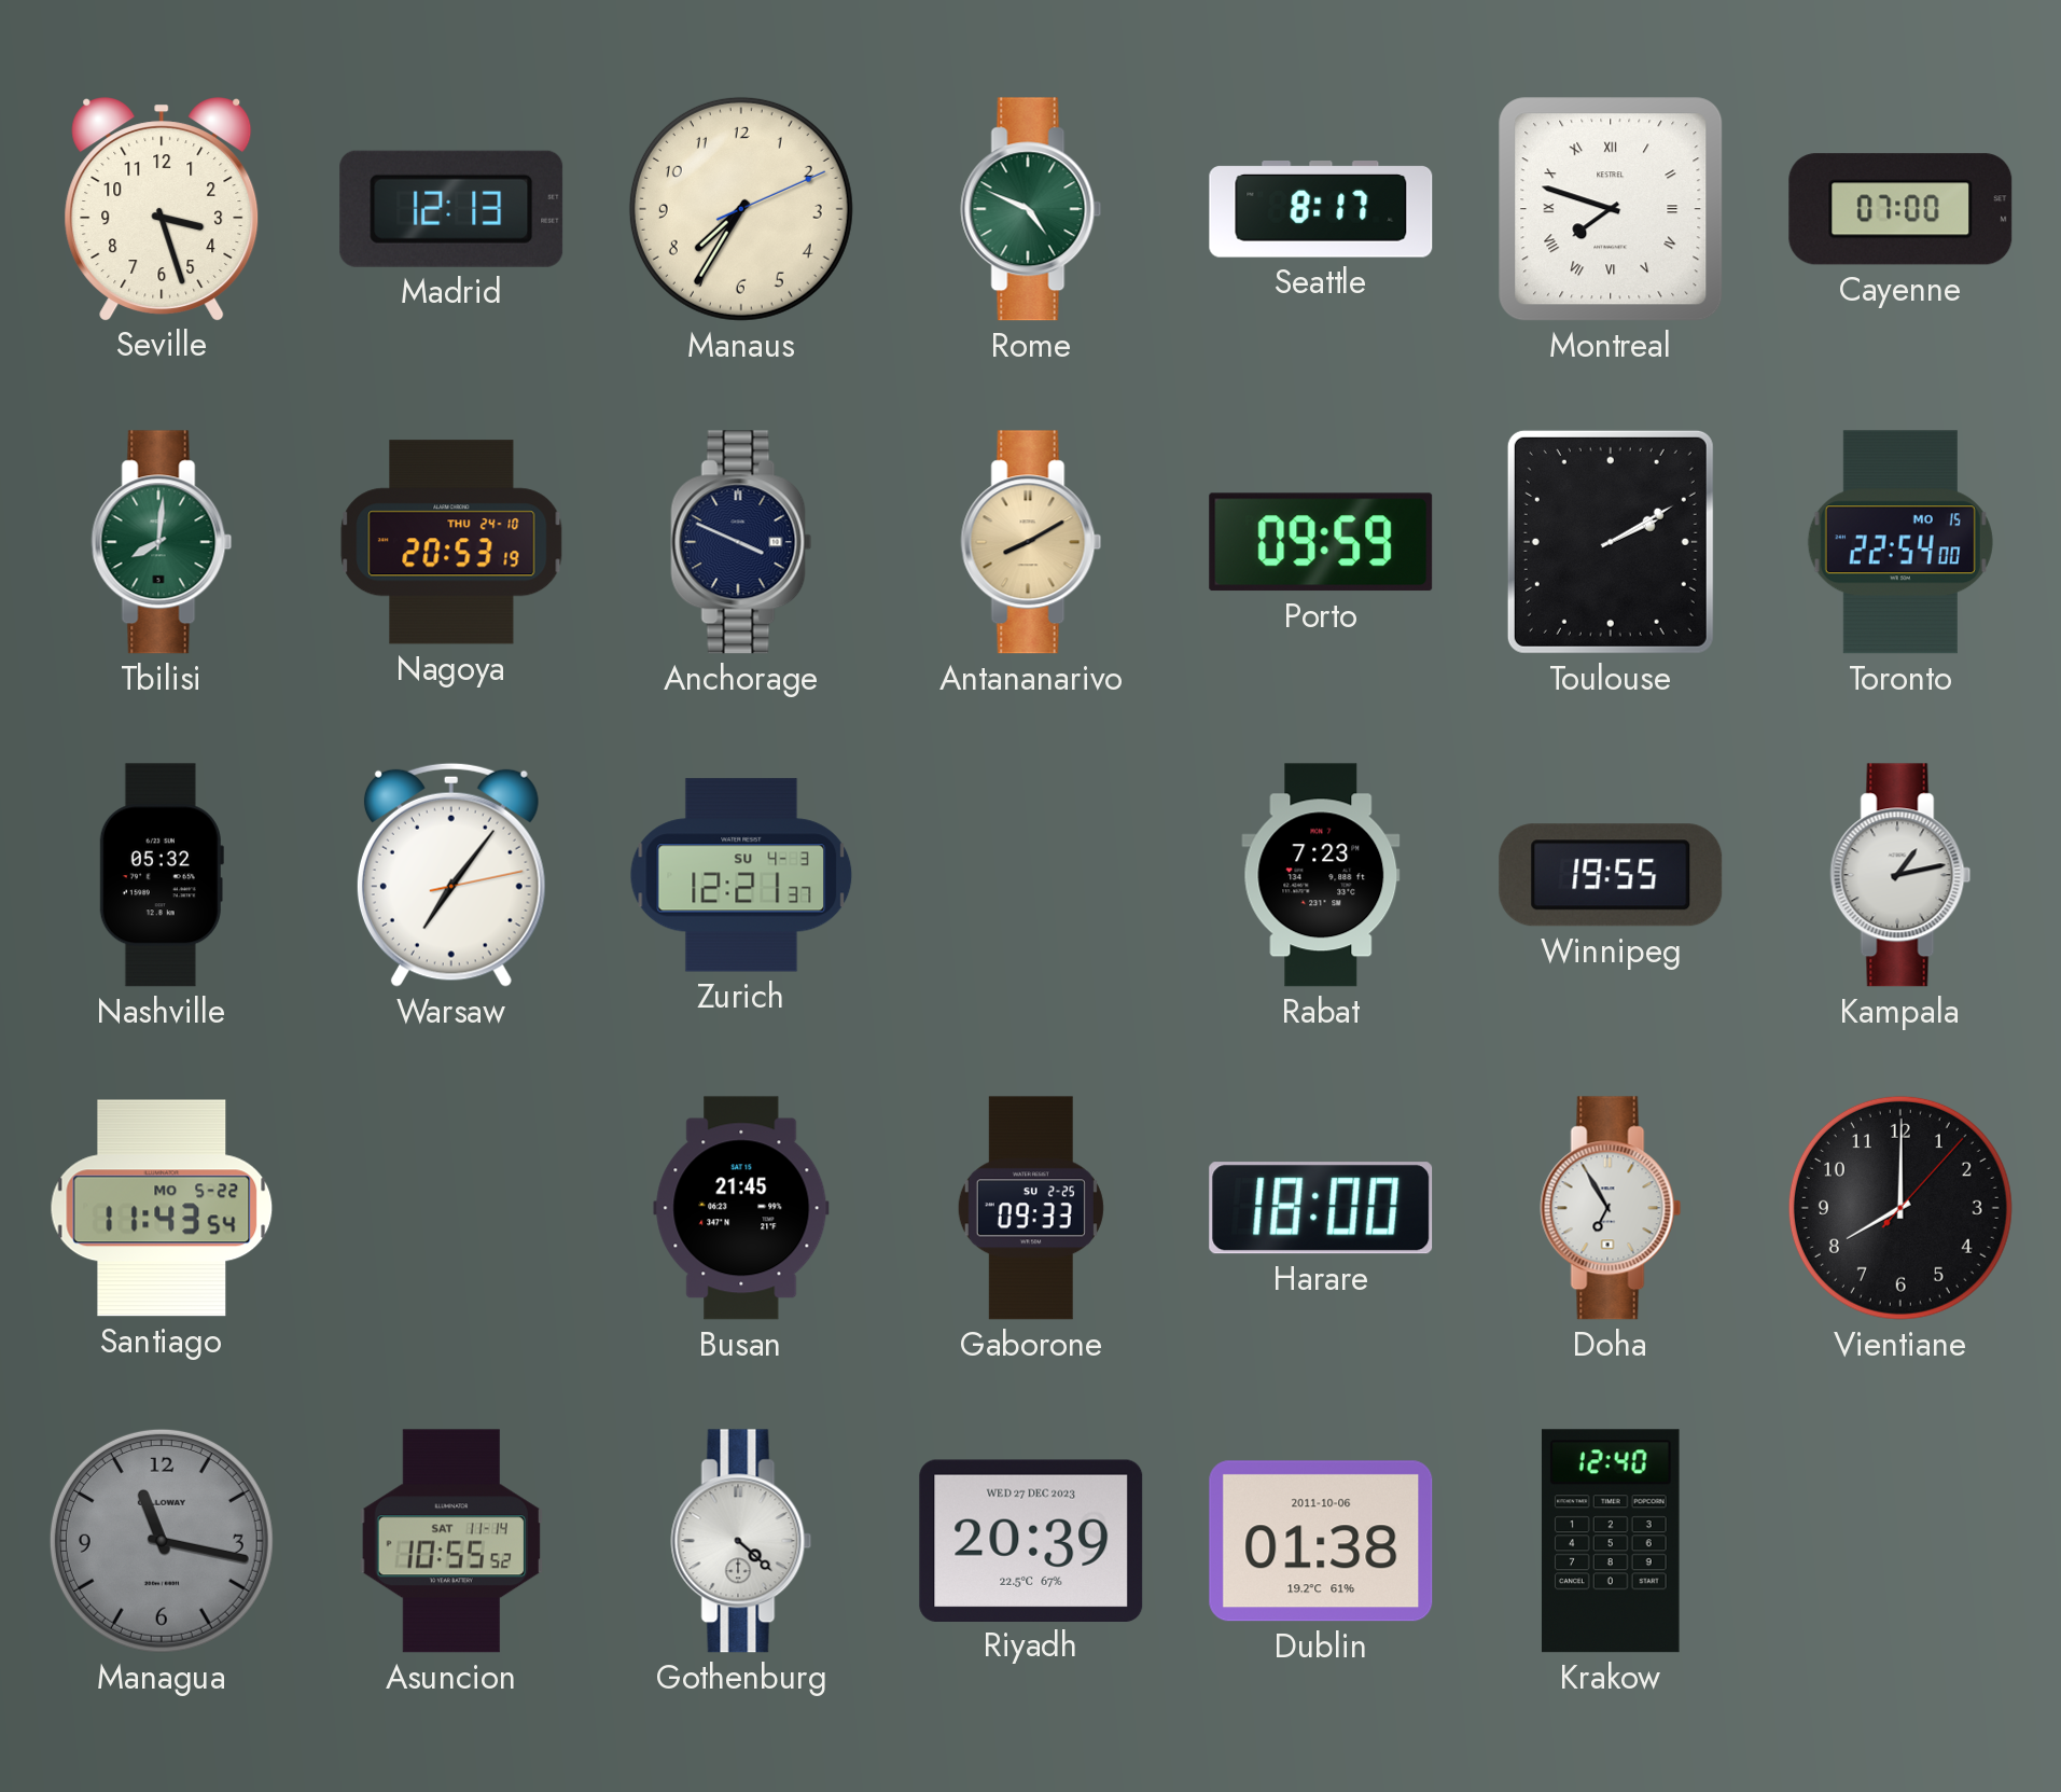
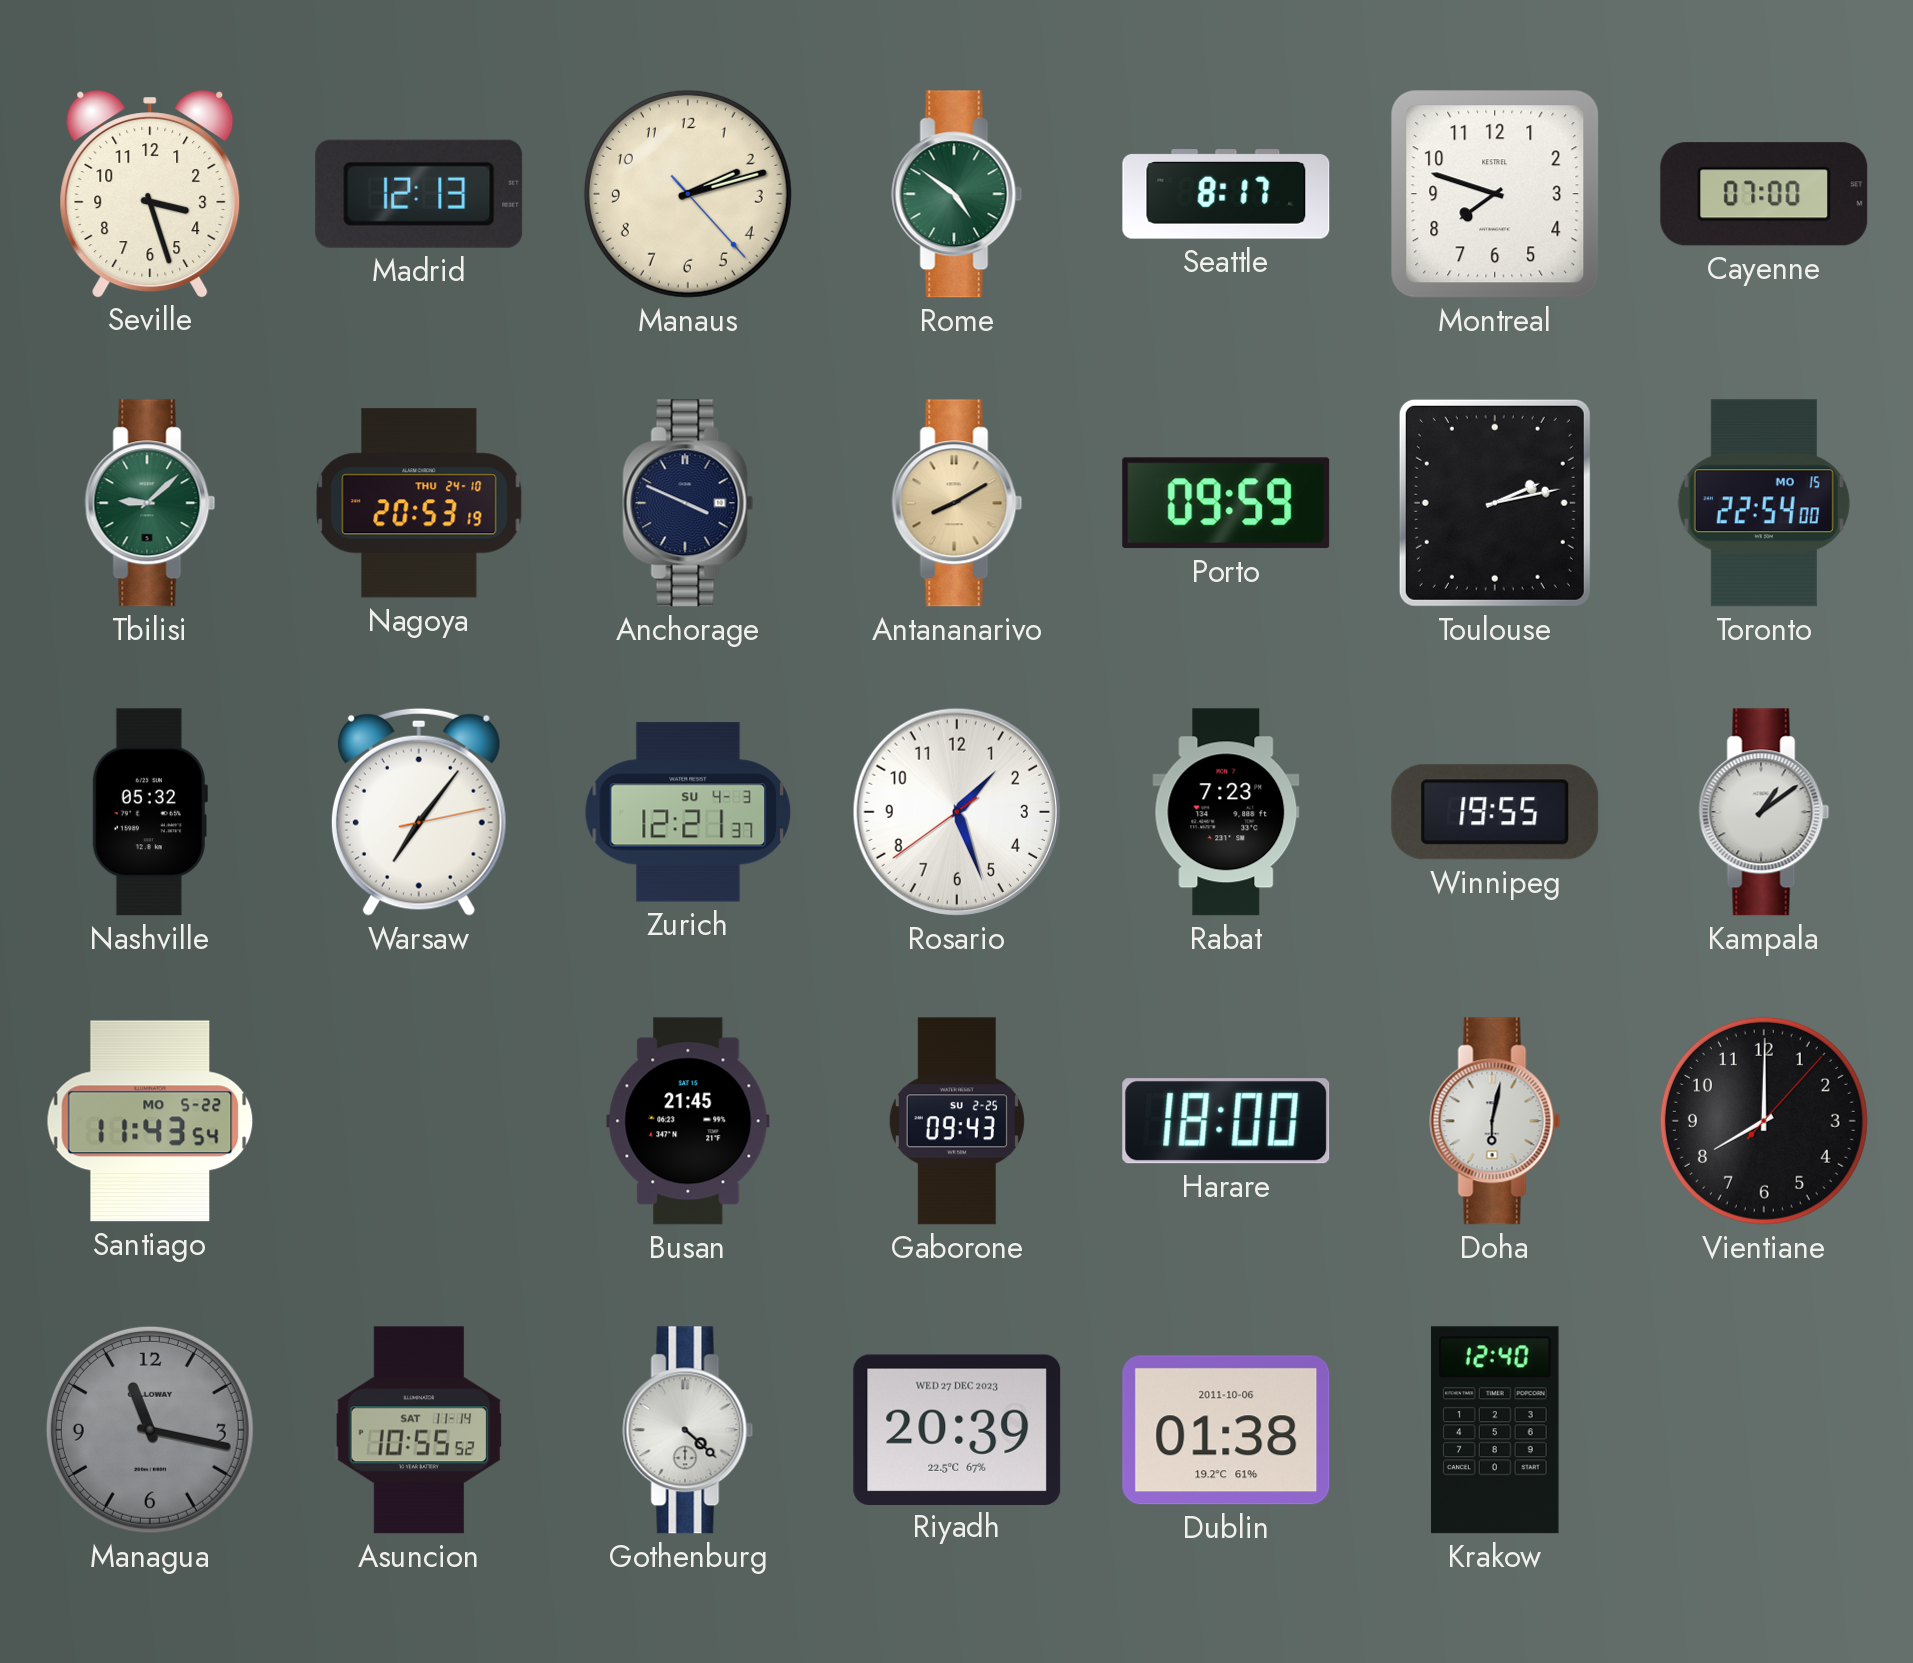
Manaus: 7:35 -> 2:12
Rome: 4:49 -> 4:51
Montreal numerals: Roman -> Arabic
Tbilisi: 8:01 -> 9:08
Toulouse: 2:10 -> 2:13
Rosario: none -> 1:26
Kampala: 1:13 -> 1:09
Gaborone: 09:33 -> 09:43
Doha: 6:55 -> 6:02
